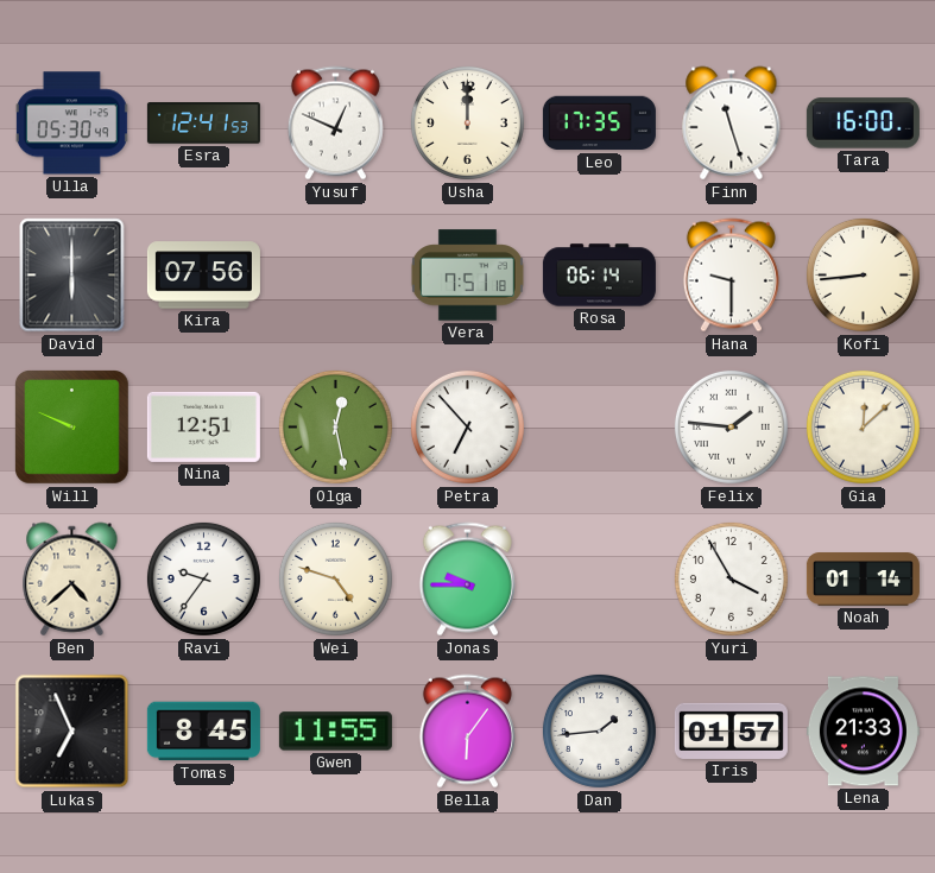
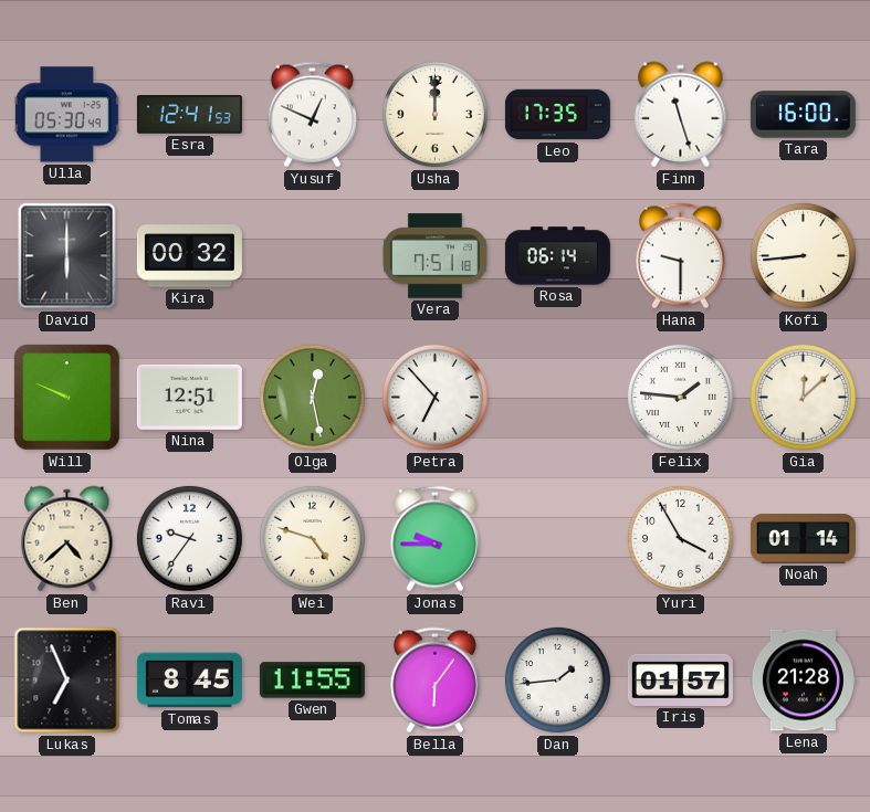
Kira: 07:56 -> 00:32
Lena: 21:33 -> 21:28
